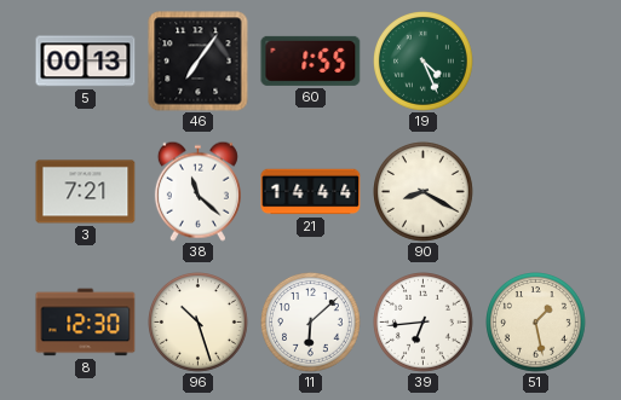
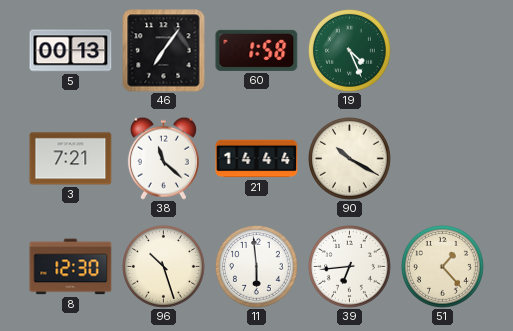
60: 1:55 -> 1:58
90: 8:20 -> 10:20
11: 6:08 -> 5:59
51: 1:28 -> 1:23
